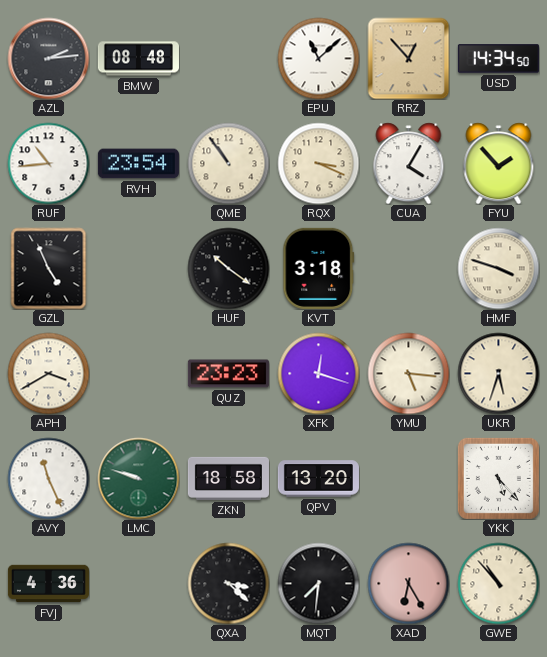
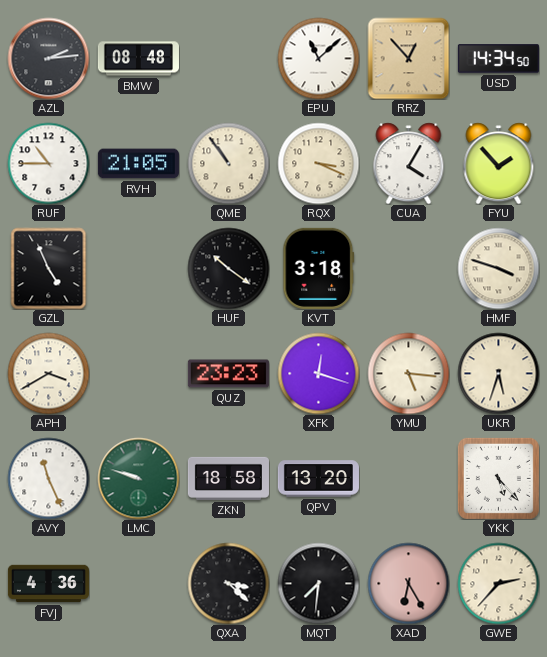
RUF: 10:44 -> 10:45
RVH: 23:54 -> 21:05
GWE: 10:53 -> 2:37
